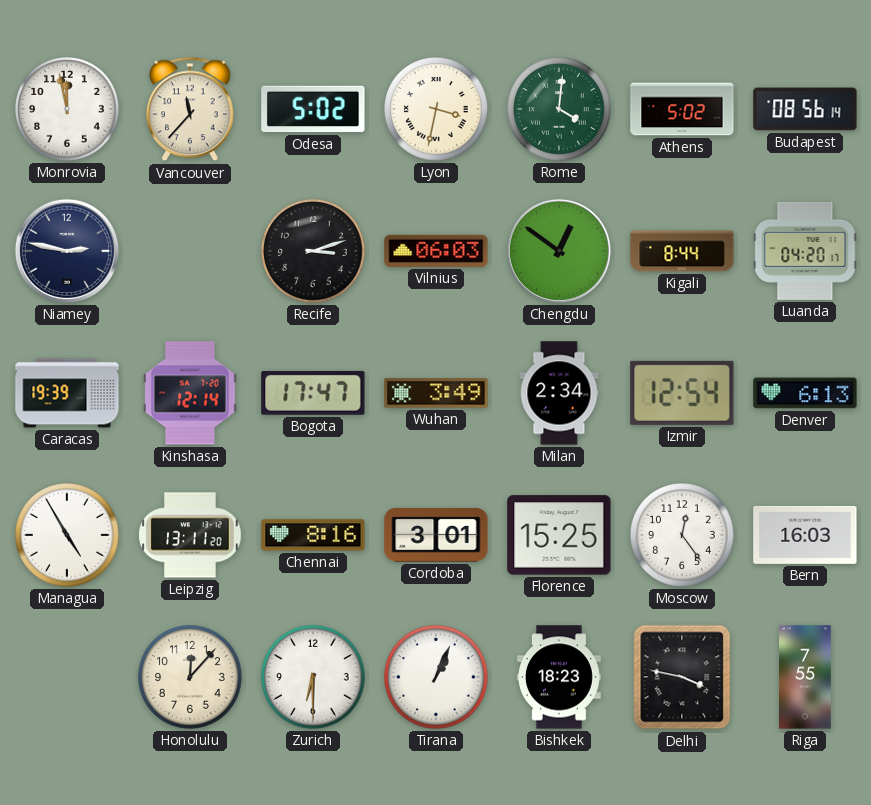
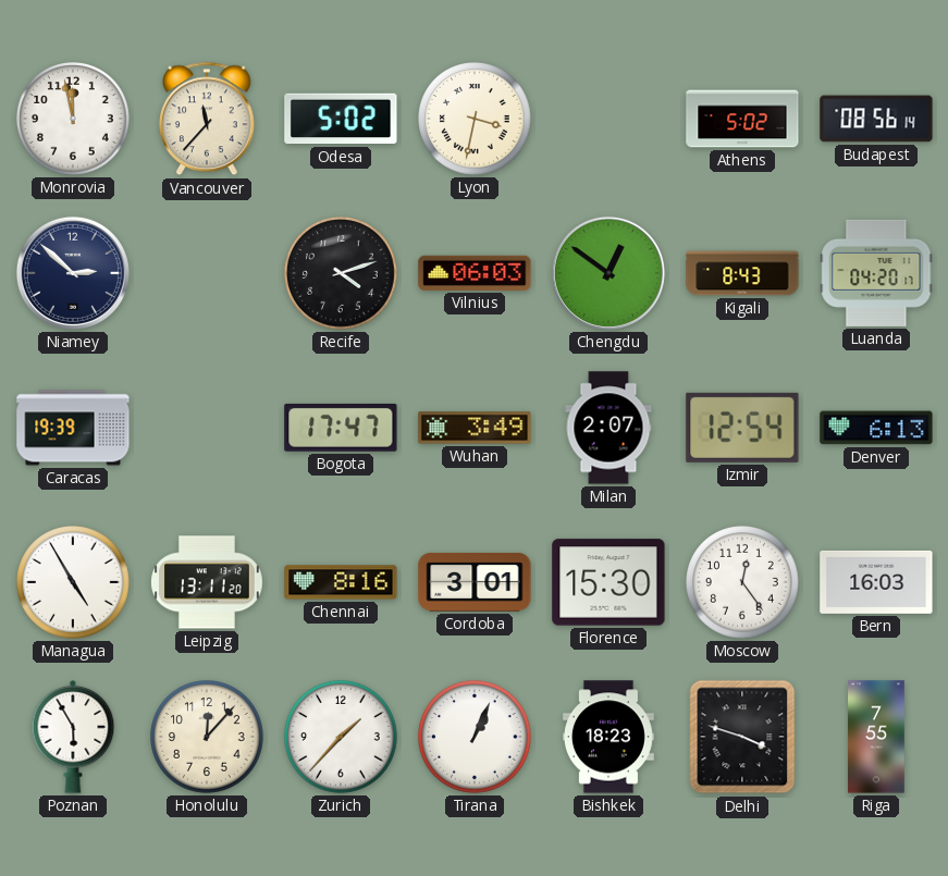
Rome: 4:01 -> none
Niamey: 2:47 -> 2:52
Recife: 3:12 -> 4:12
Kigali: 8:44 -> 8:43
Kinshasa: 12:14 -> none
Milan: 2:34 -> 2:07
Florence: 15:25 -> 15:30
Poznan: none -> 5:55
Zurich: 6:30 -> 1:37
Delhi: 3:47 -> 3:48
